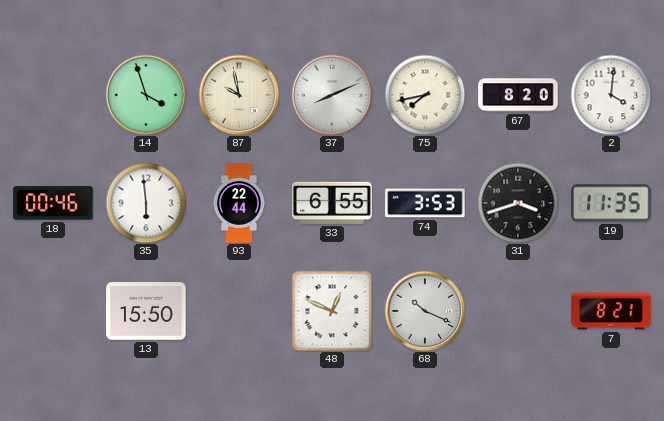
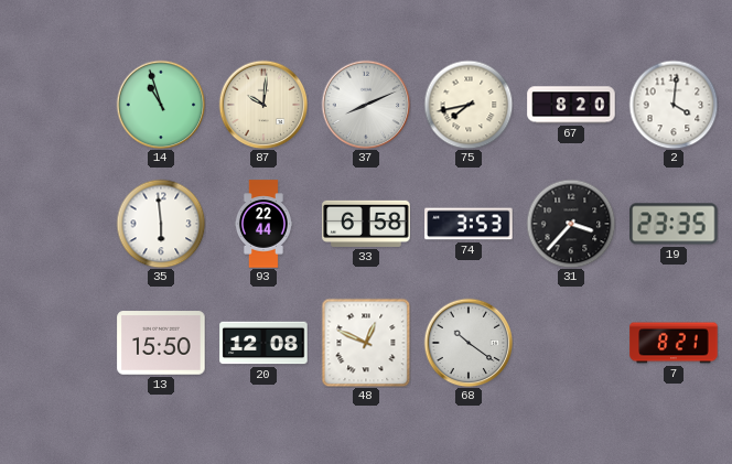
14: 3:57 -> 10:57
87: 9:58 -> 10:01
18: 00:46 -> none
33: 6:55 -> 6:58
31: 3:42 -> 3:37
19: 11:35 -> 23:35
20: none -> 12:08
68: 10:19 -> 10:21
